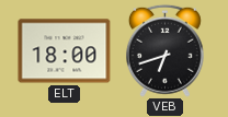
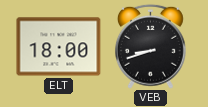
VEB: 6:42 -> 8:42
